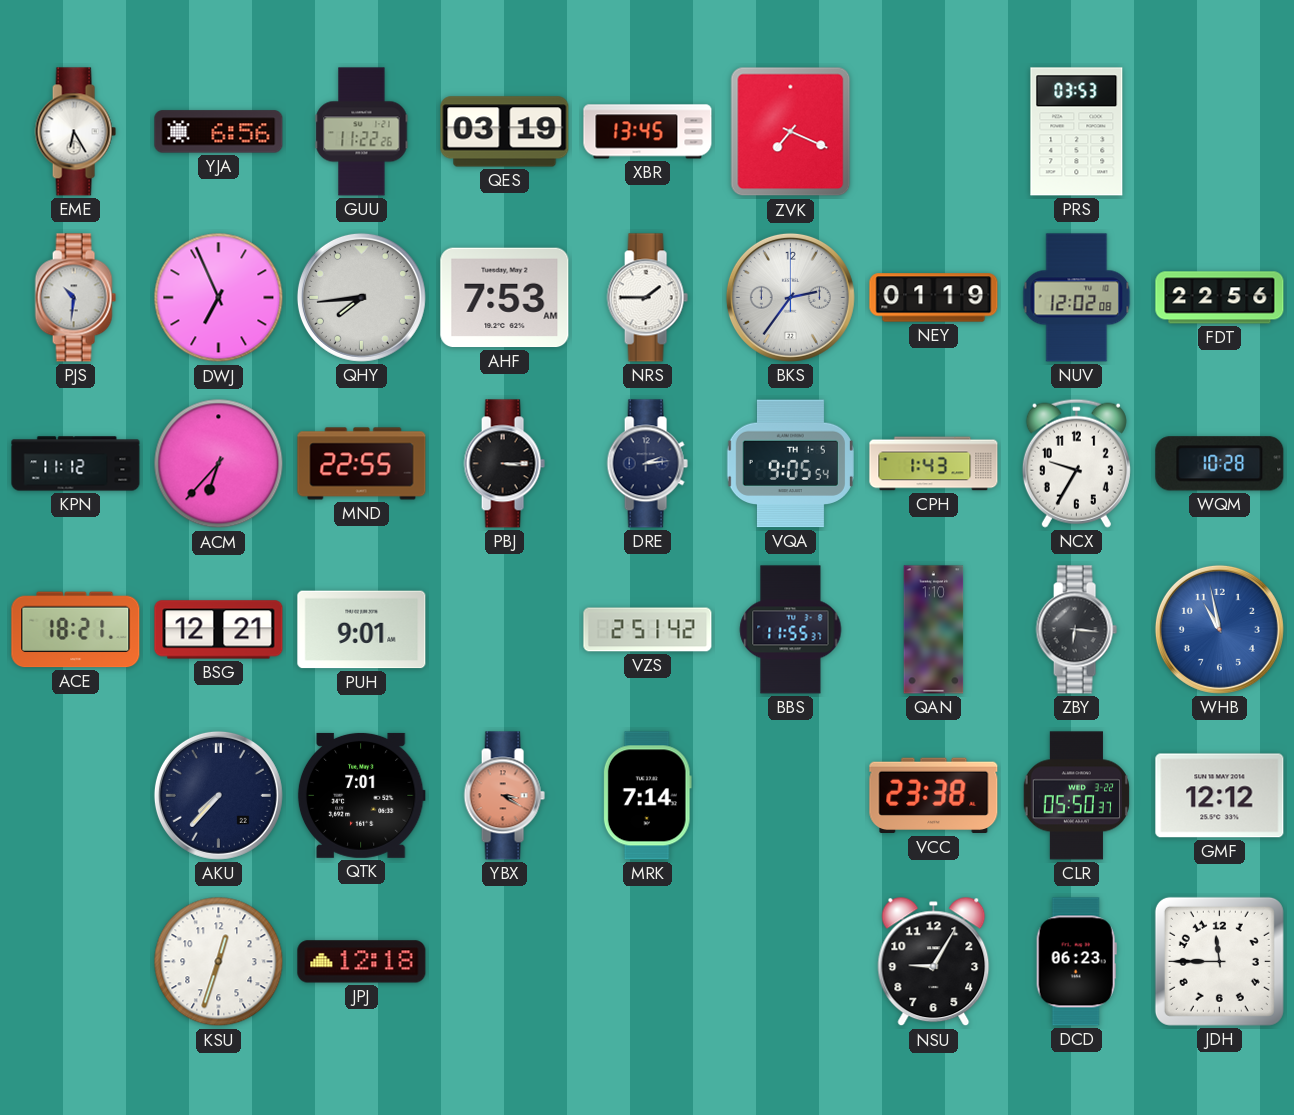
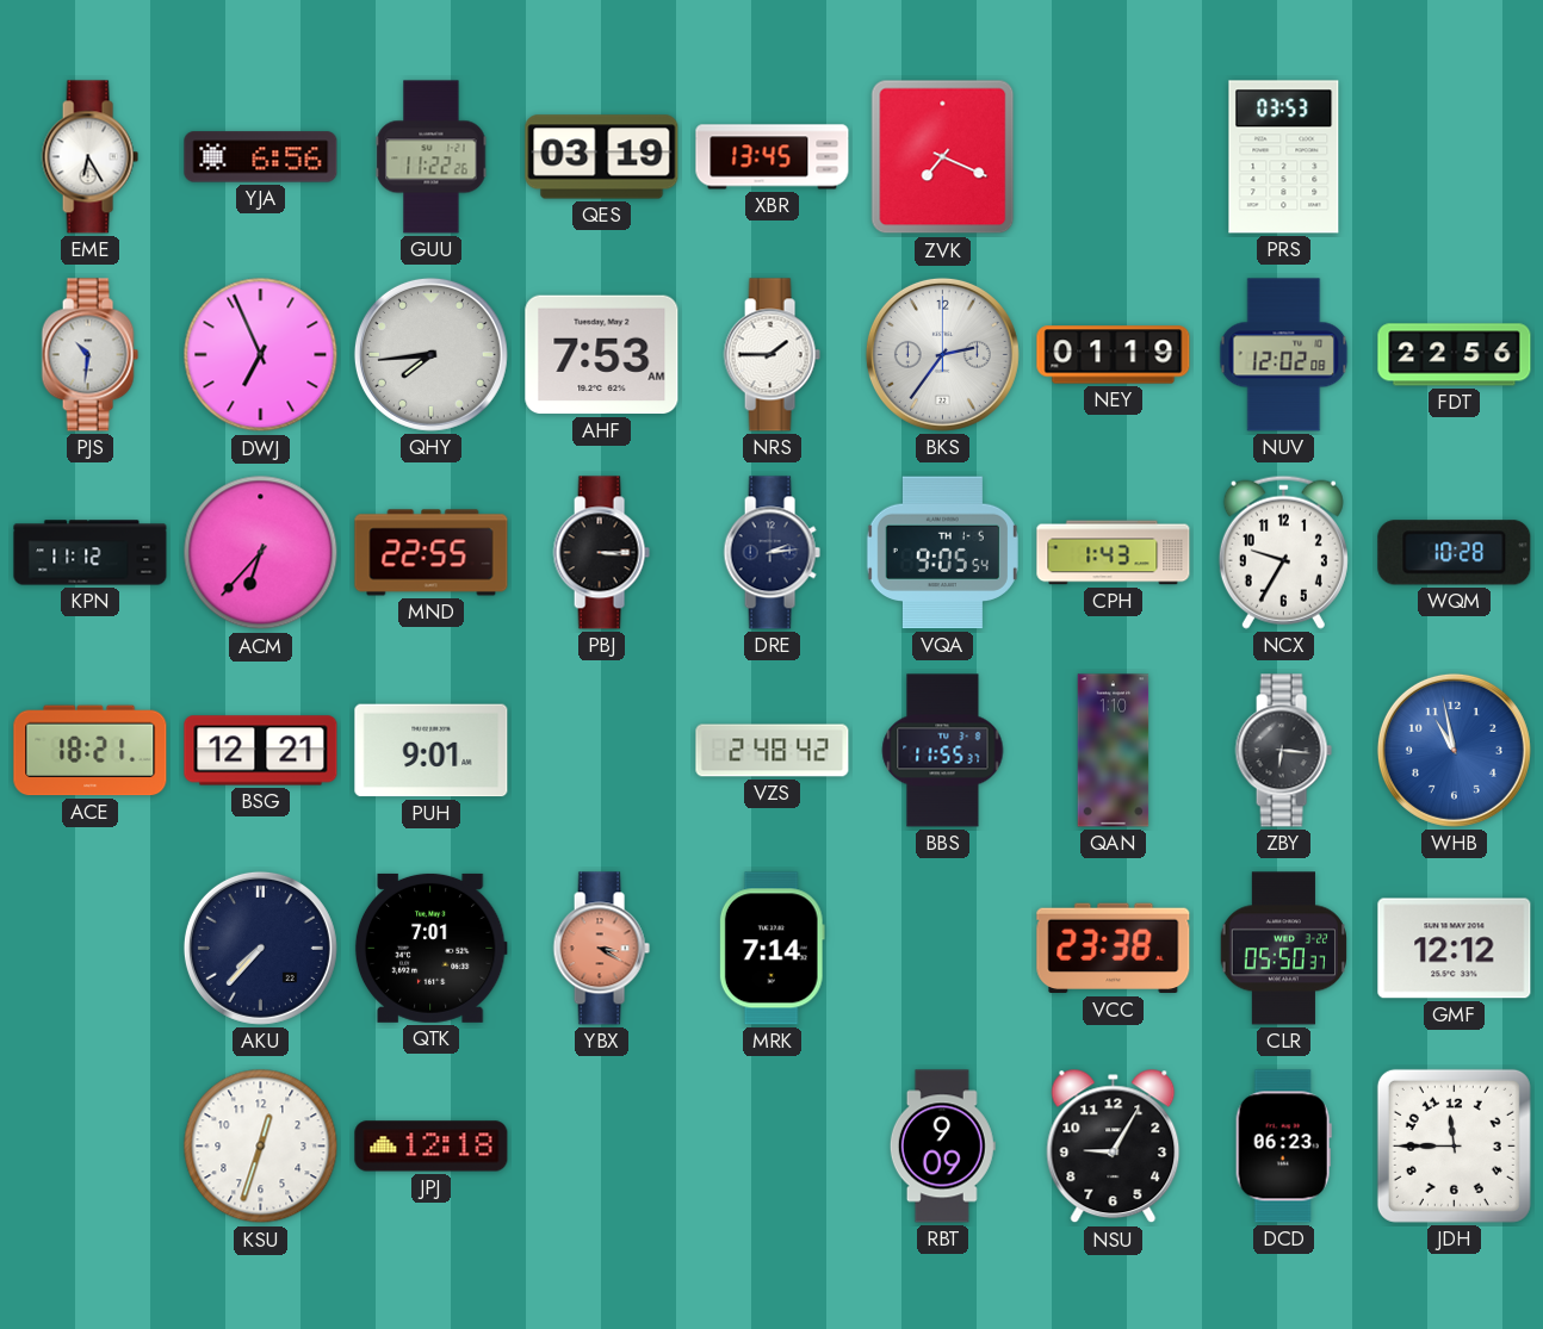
VZS: 2:51 -> 2:48
RBT: none -> 9:09
